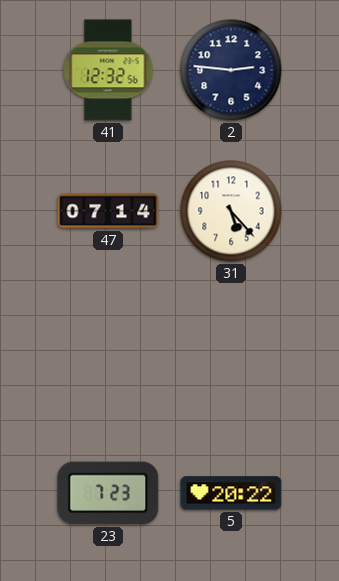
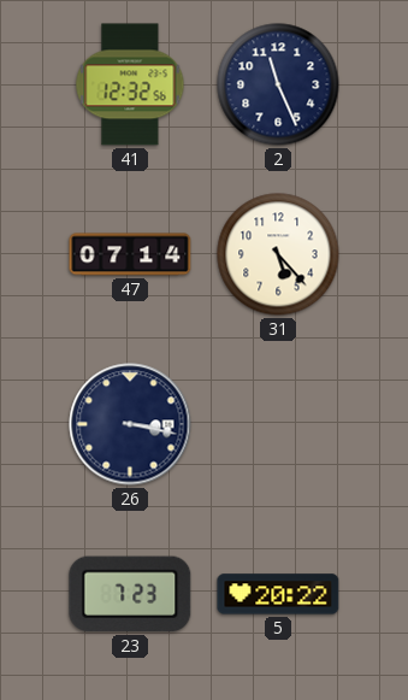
2: 2:46 -> 11:26
26: none -> 3:17
